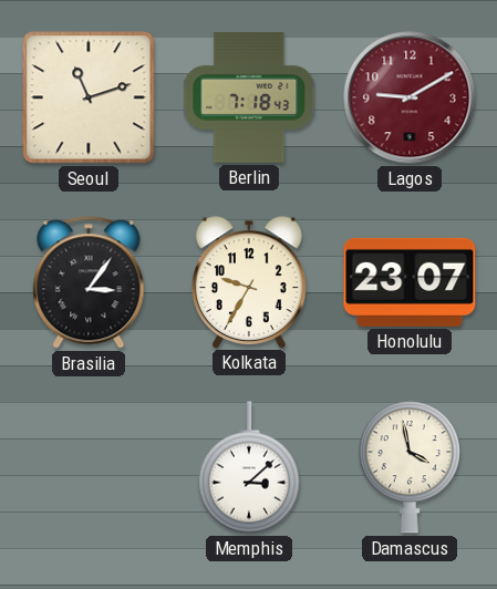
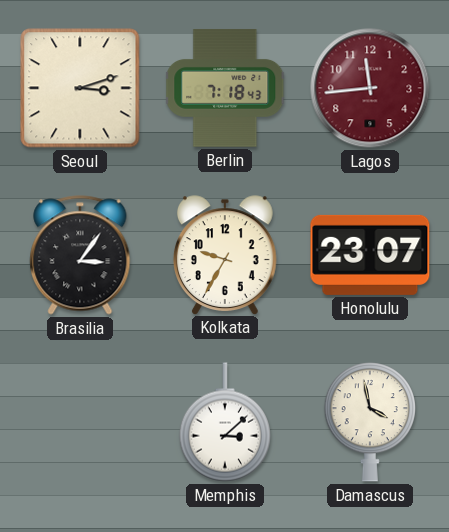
Seoul: 11:12 -> 3:12
Lagos: 9:10 -> 11:44
